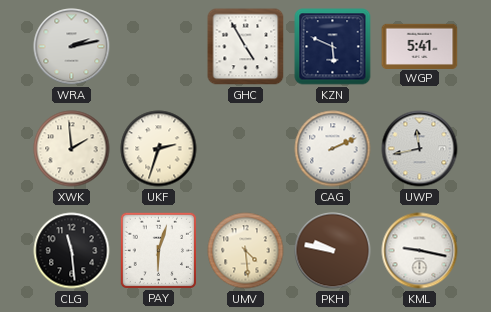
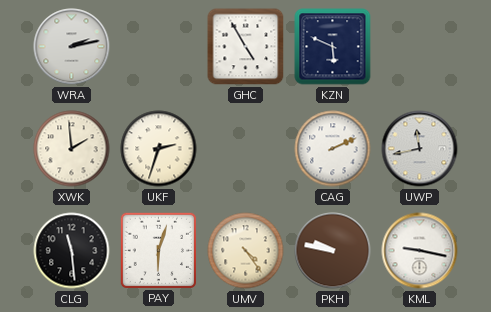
WGP: 5:41 -> none
UMV: 4:29 -> 4:24
